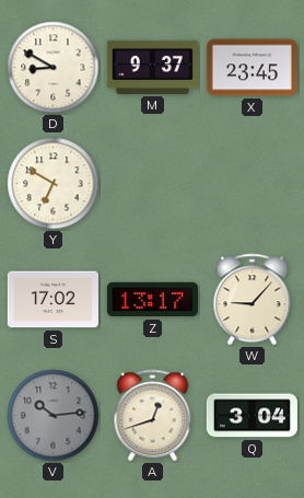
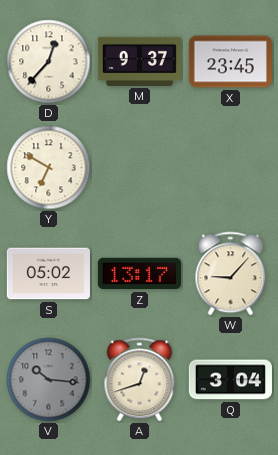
D: 8:50 -> 12:37
S: 17:02 -> 05:02
V: 10:14 -> 10:16
